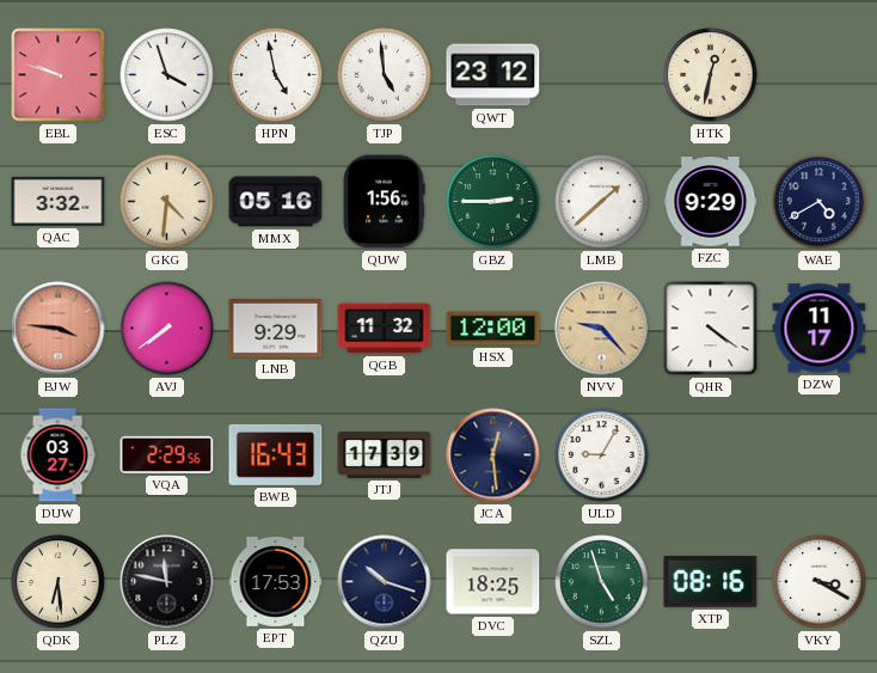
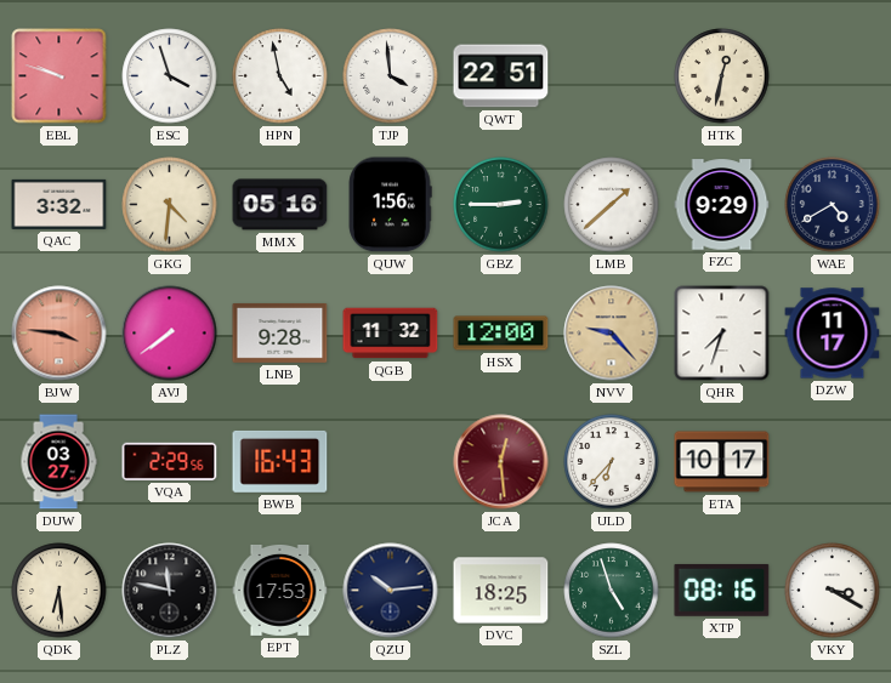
TJP: 4:59 -> 3:59
QWT: 23:12 -> 22:51
LNB: 9:29 -> 9:28
QHR: 4:21 -> 7:33
JTJ: 17:39 -> none
JCA dial: navy -> burgundy
ULD: 9:05 -> 6:37
ETA: none -> 10:17
QZU: 10:18 -> 10:14
